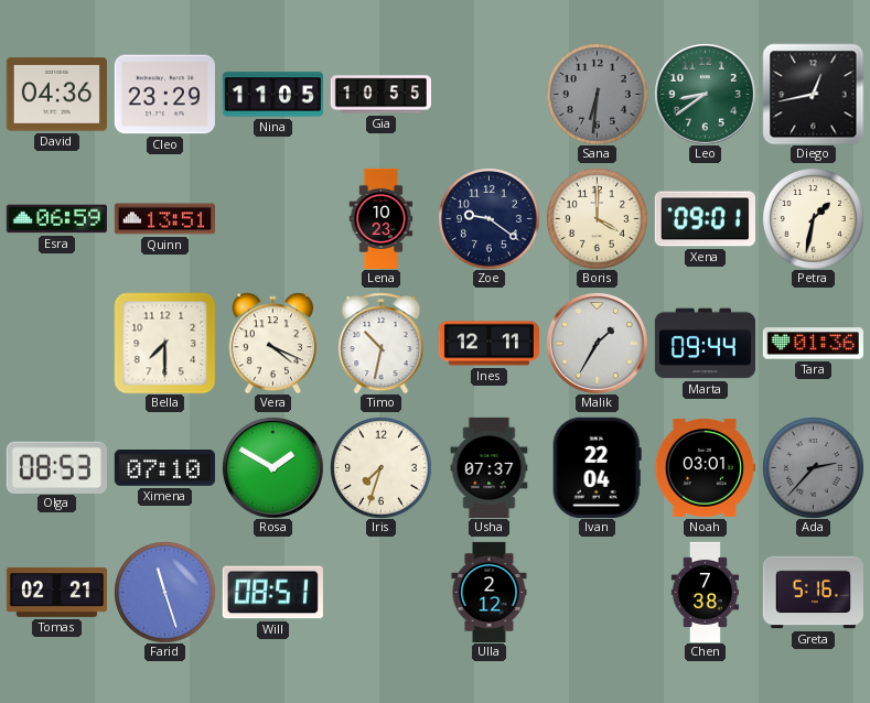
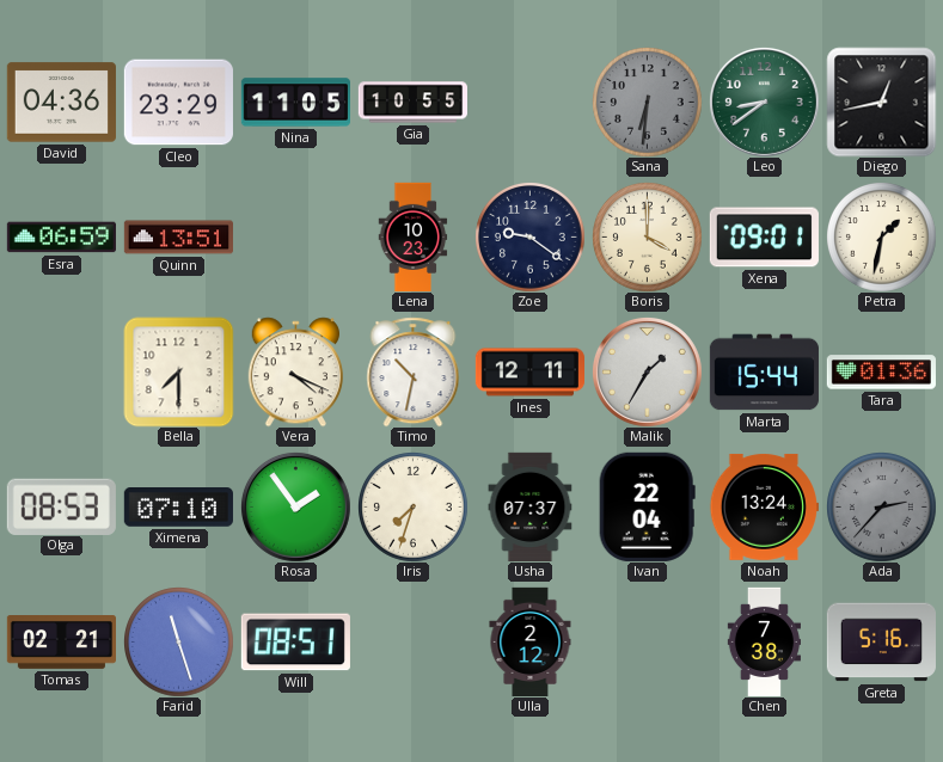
Marta: 09:44 -> 15:44
Rosa: 1:50 -> 1:54
Noah: 03:01 -> 13:24
